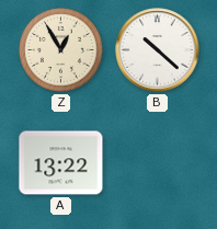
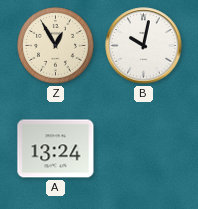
B: 10:22 -> 10:02
A: 13:22 -> 13:24
